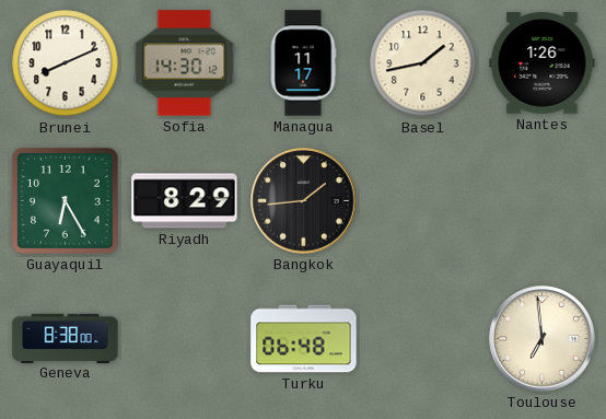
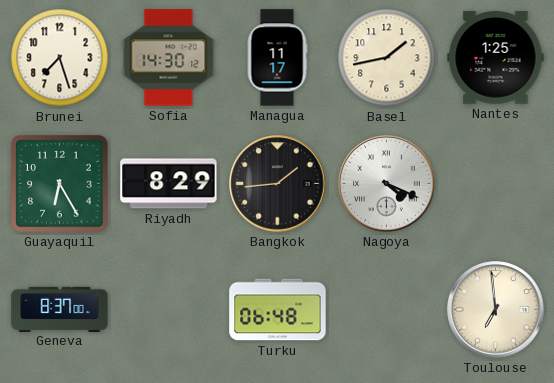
Brunei: 8:11 -> 7:27
Nantes: 1:26 -> 1:25
Nagoya: none -> 4:19
Geneva: 8:38 -> 8:37
